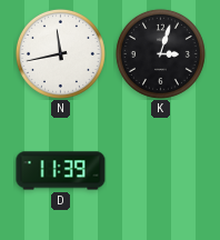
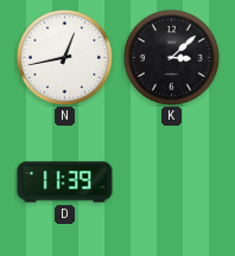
N: 11:43 -> 12:43
K: 3:03 -> 3:08
